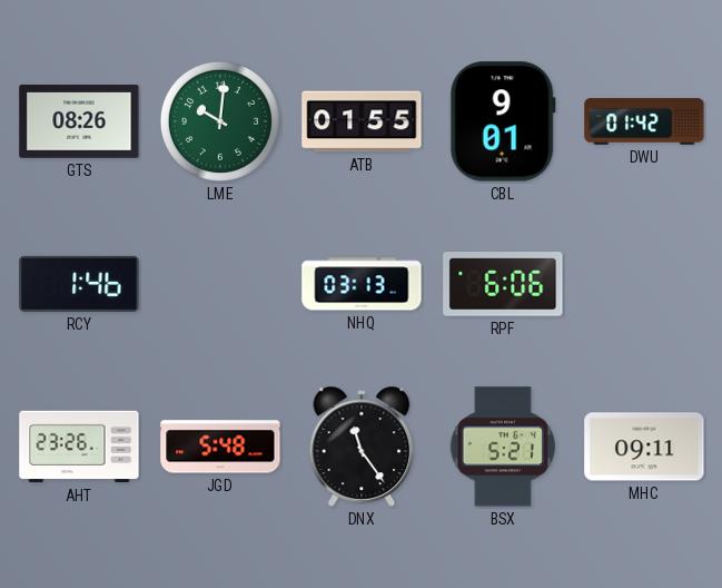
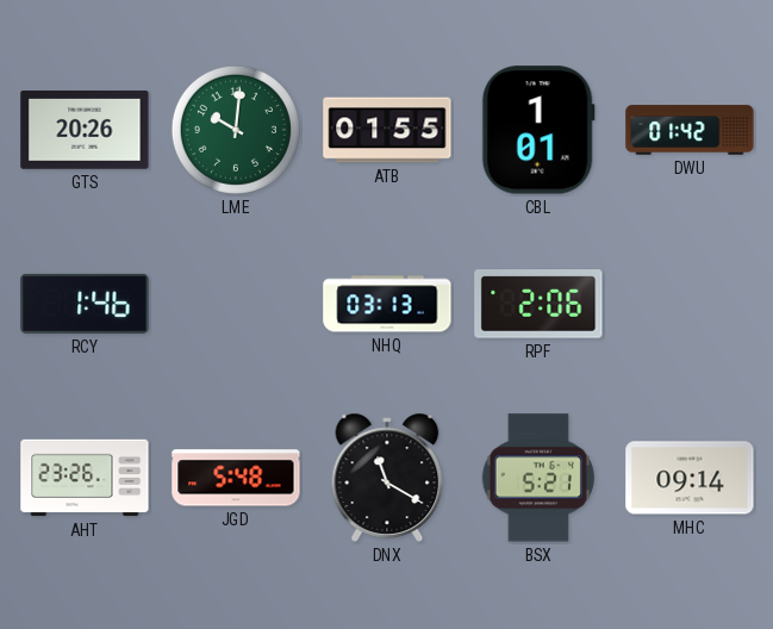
GTS: 08:26 -> 20:26
CBL: 9:01 -> 1:01
RPF: 6:06 -> 2:06
DNX: 11:24 -> 11:20
MHC: 09:11 -> 09:14
